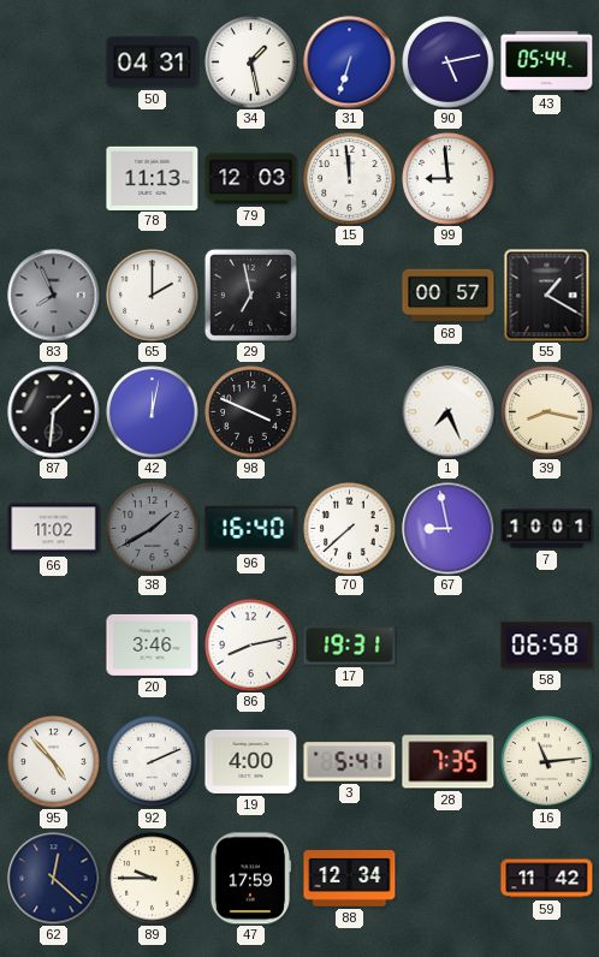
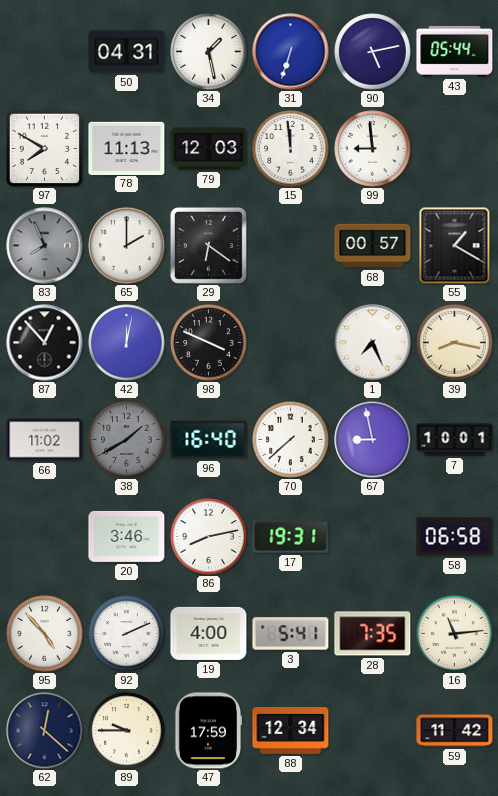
97: none -> 7:50
29: 6:58 -> 6:21
87: 1:31 -> 12:53
